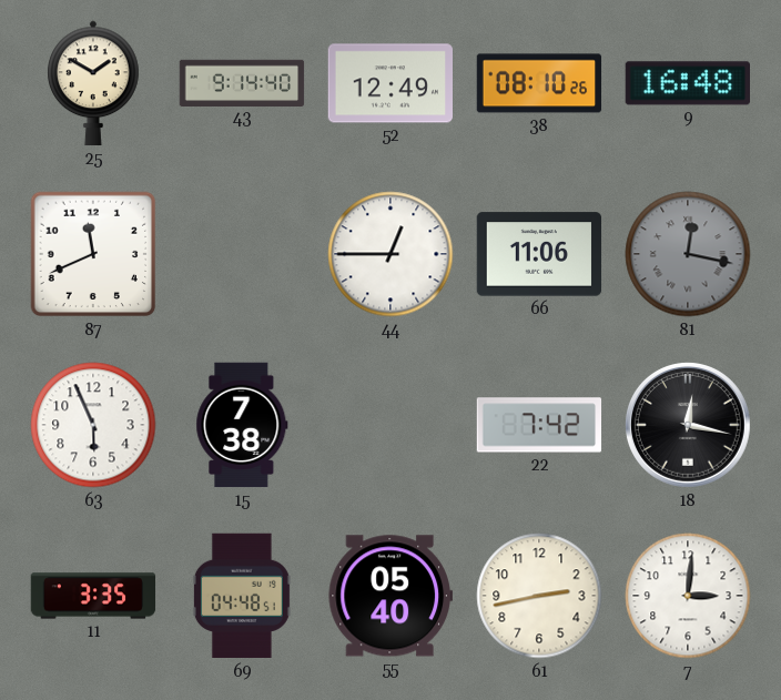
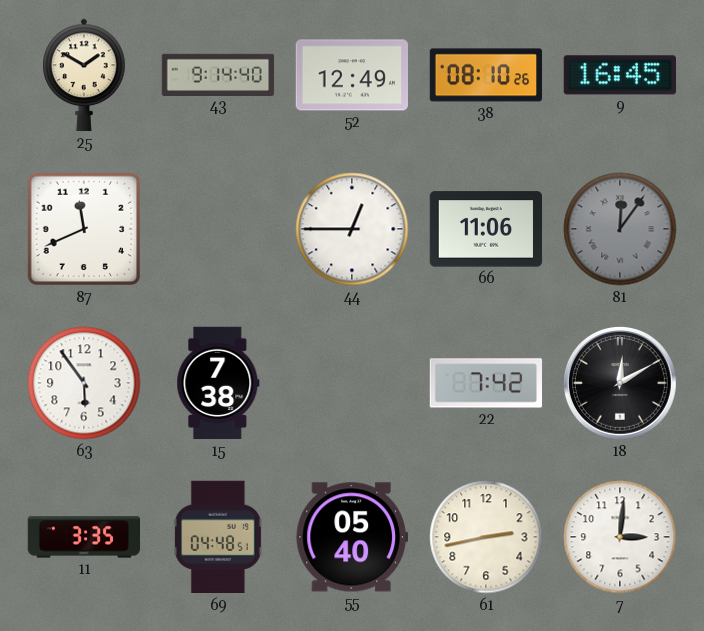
9: 16:48 -> 16:45
81: 12:17 -> 12:06
63: 5:56 -> 5:54
18: 12:17 -> 12:10
